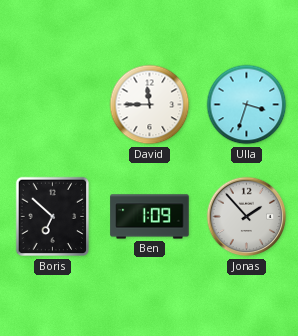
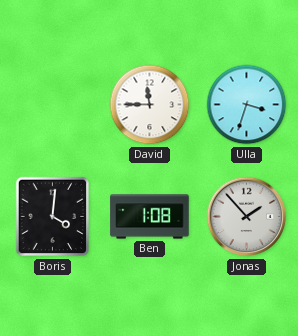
Boris: 6:52 -> 4:01
Ben: 1:09 -> 1:08
